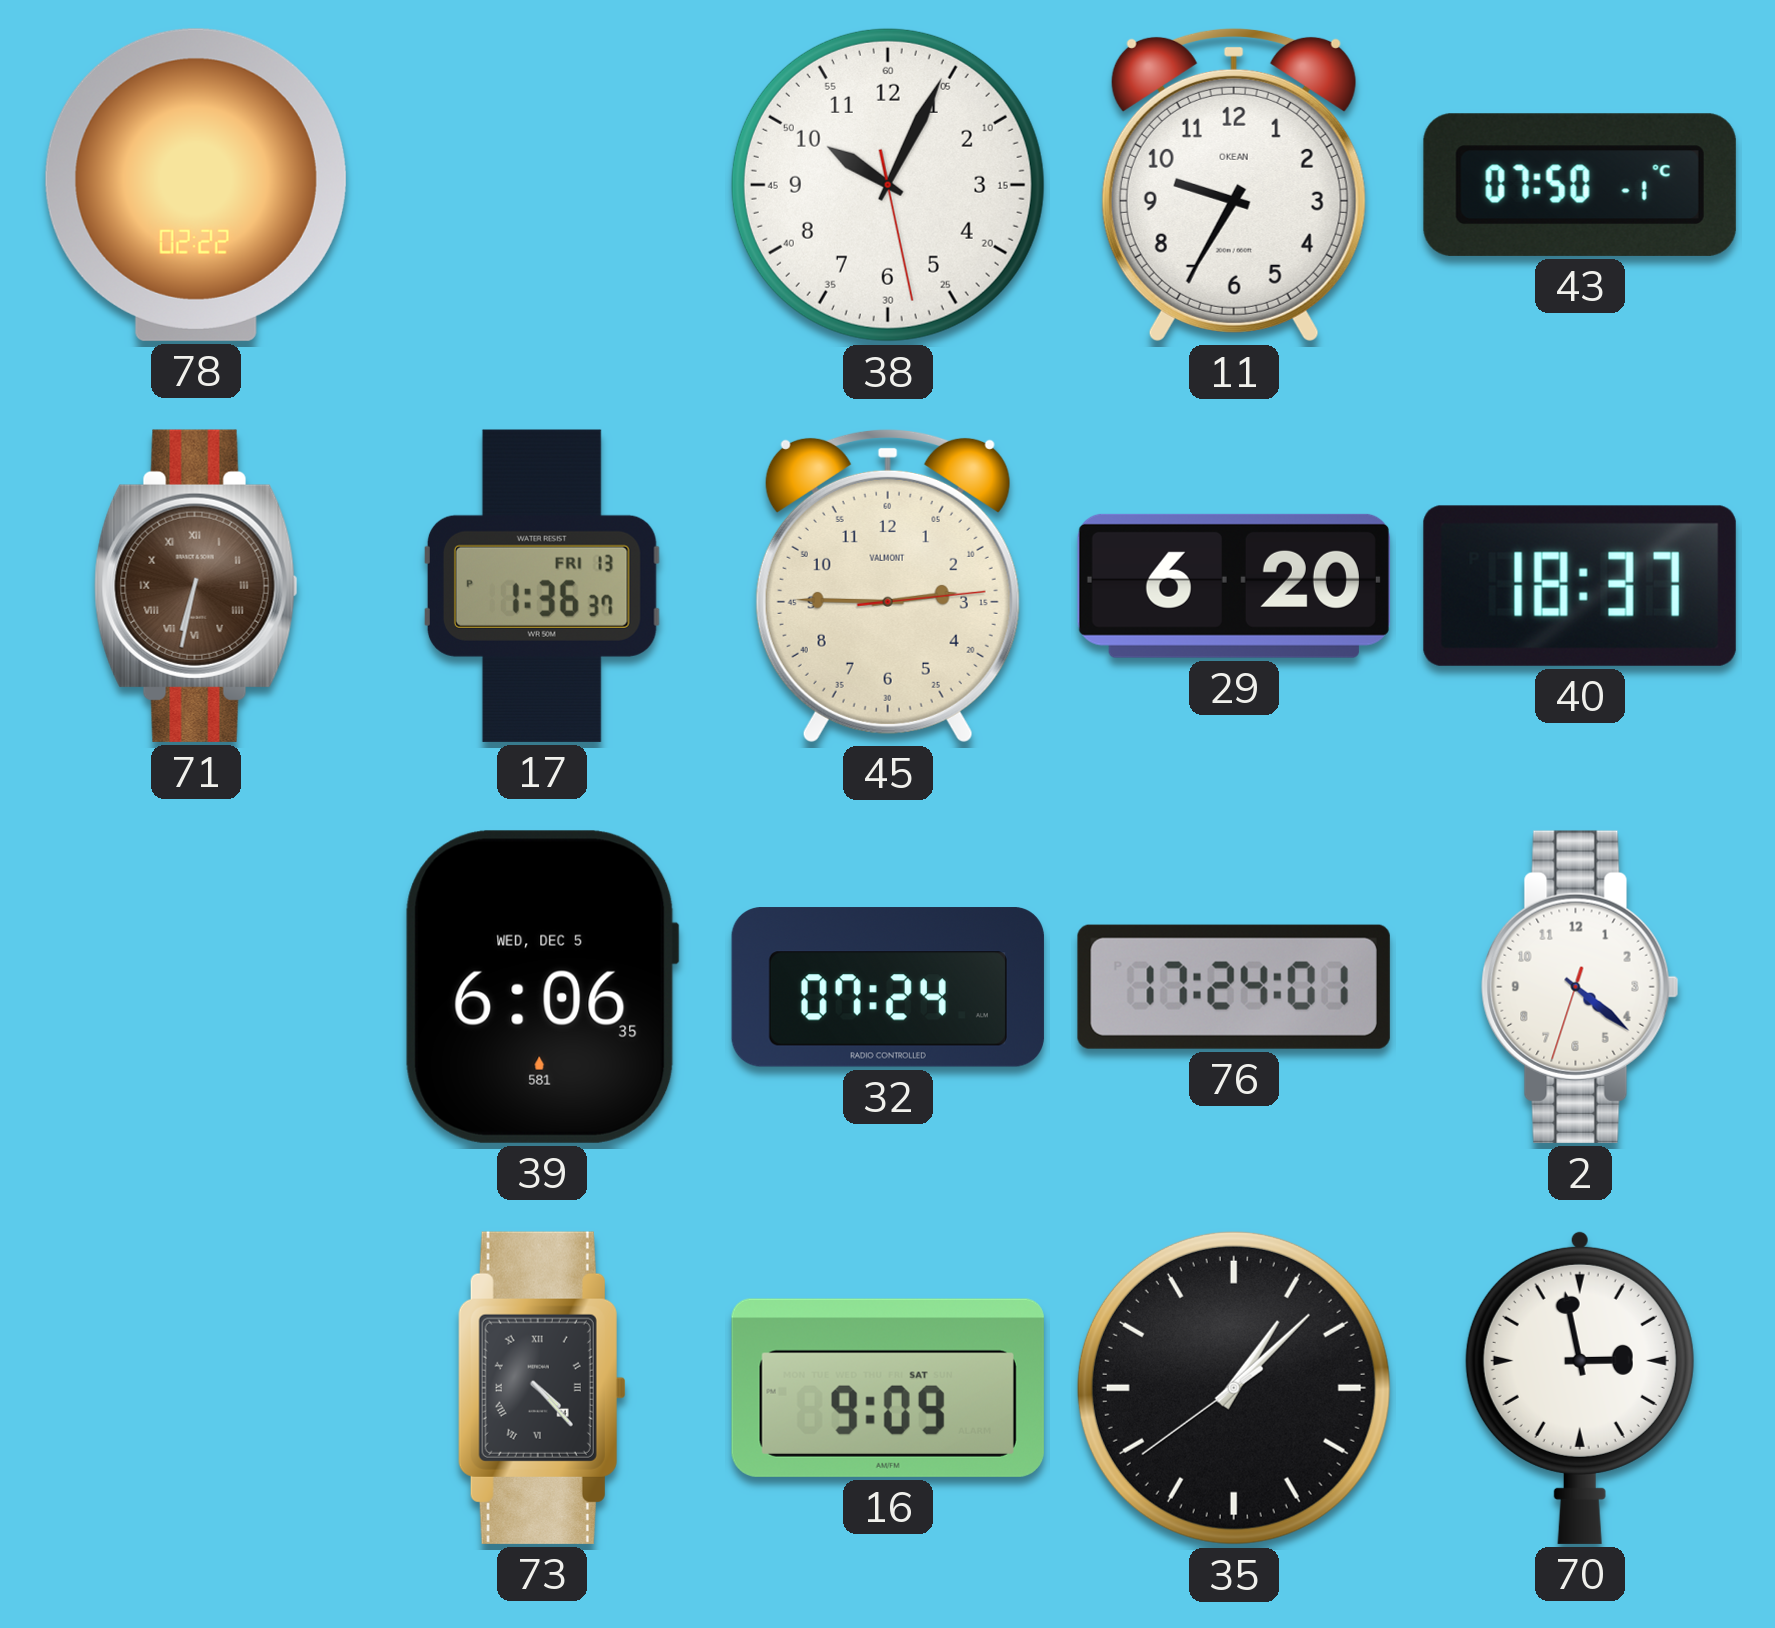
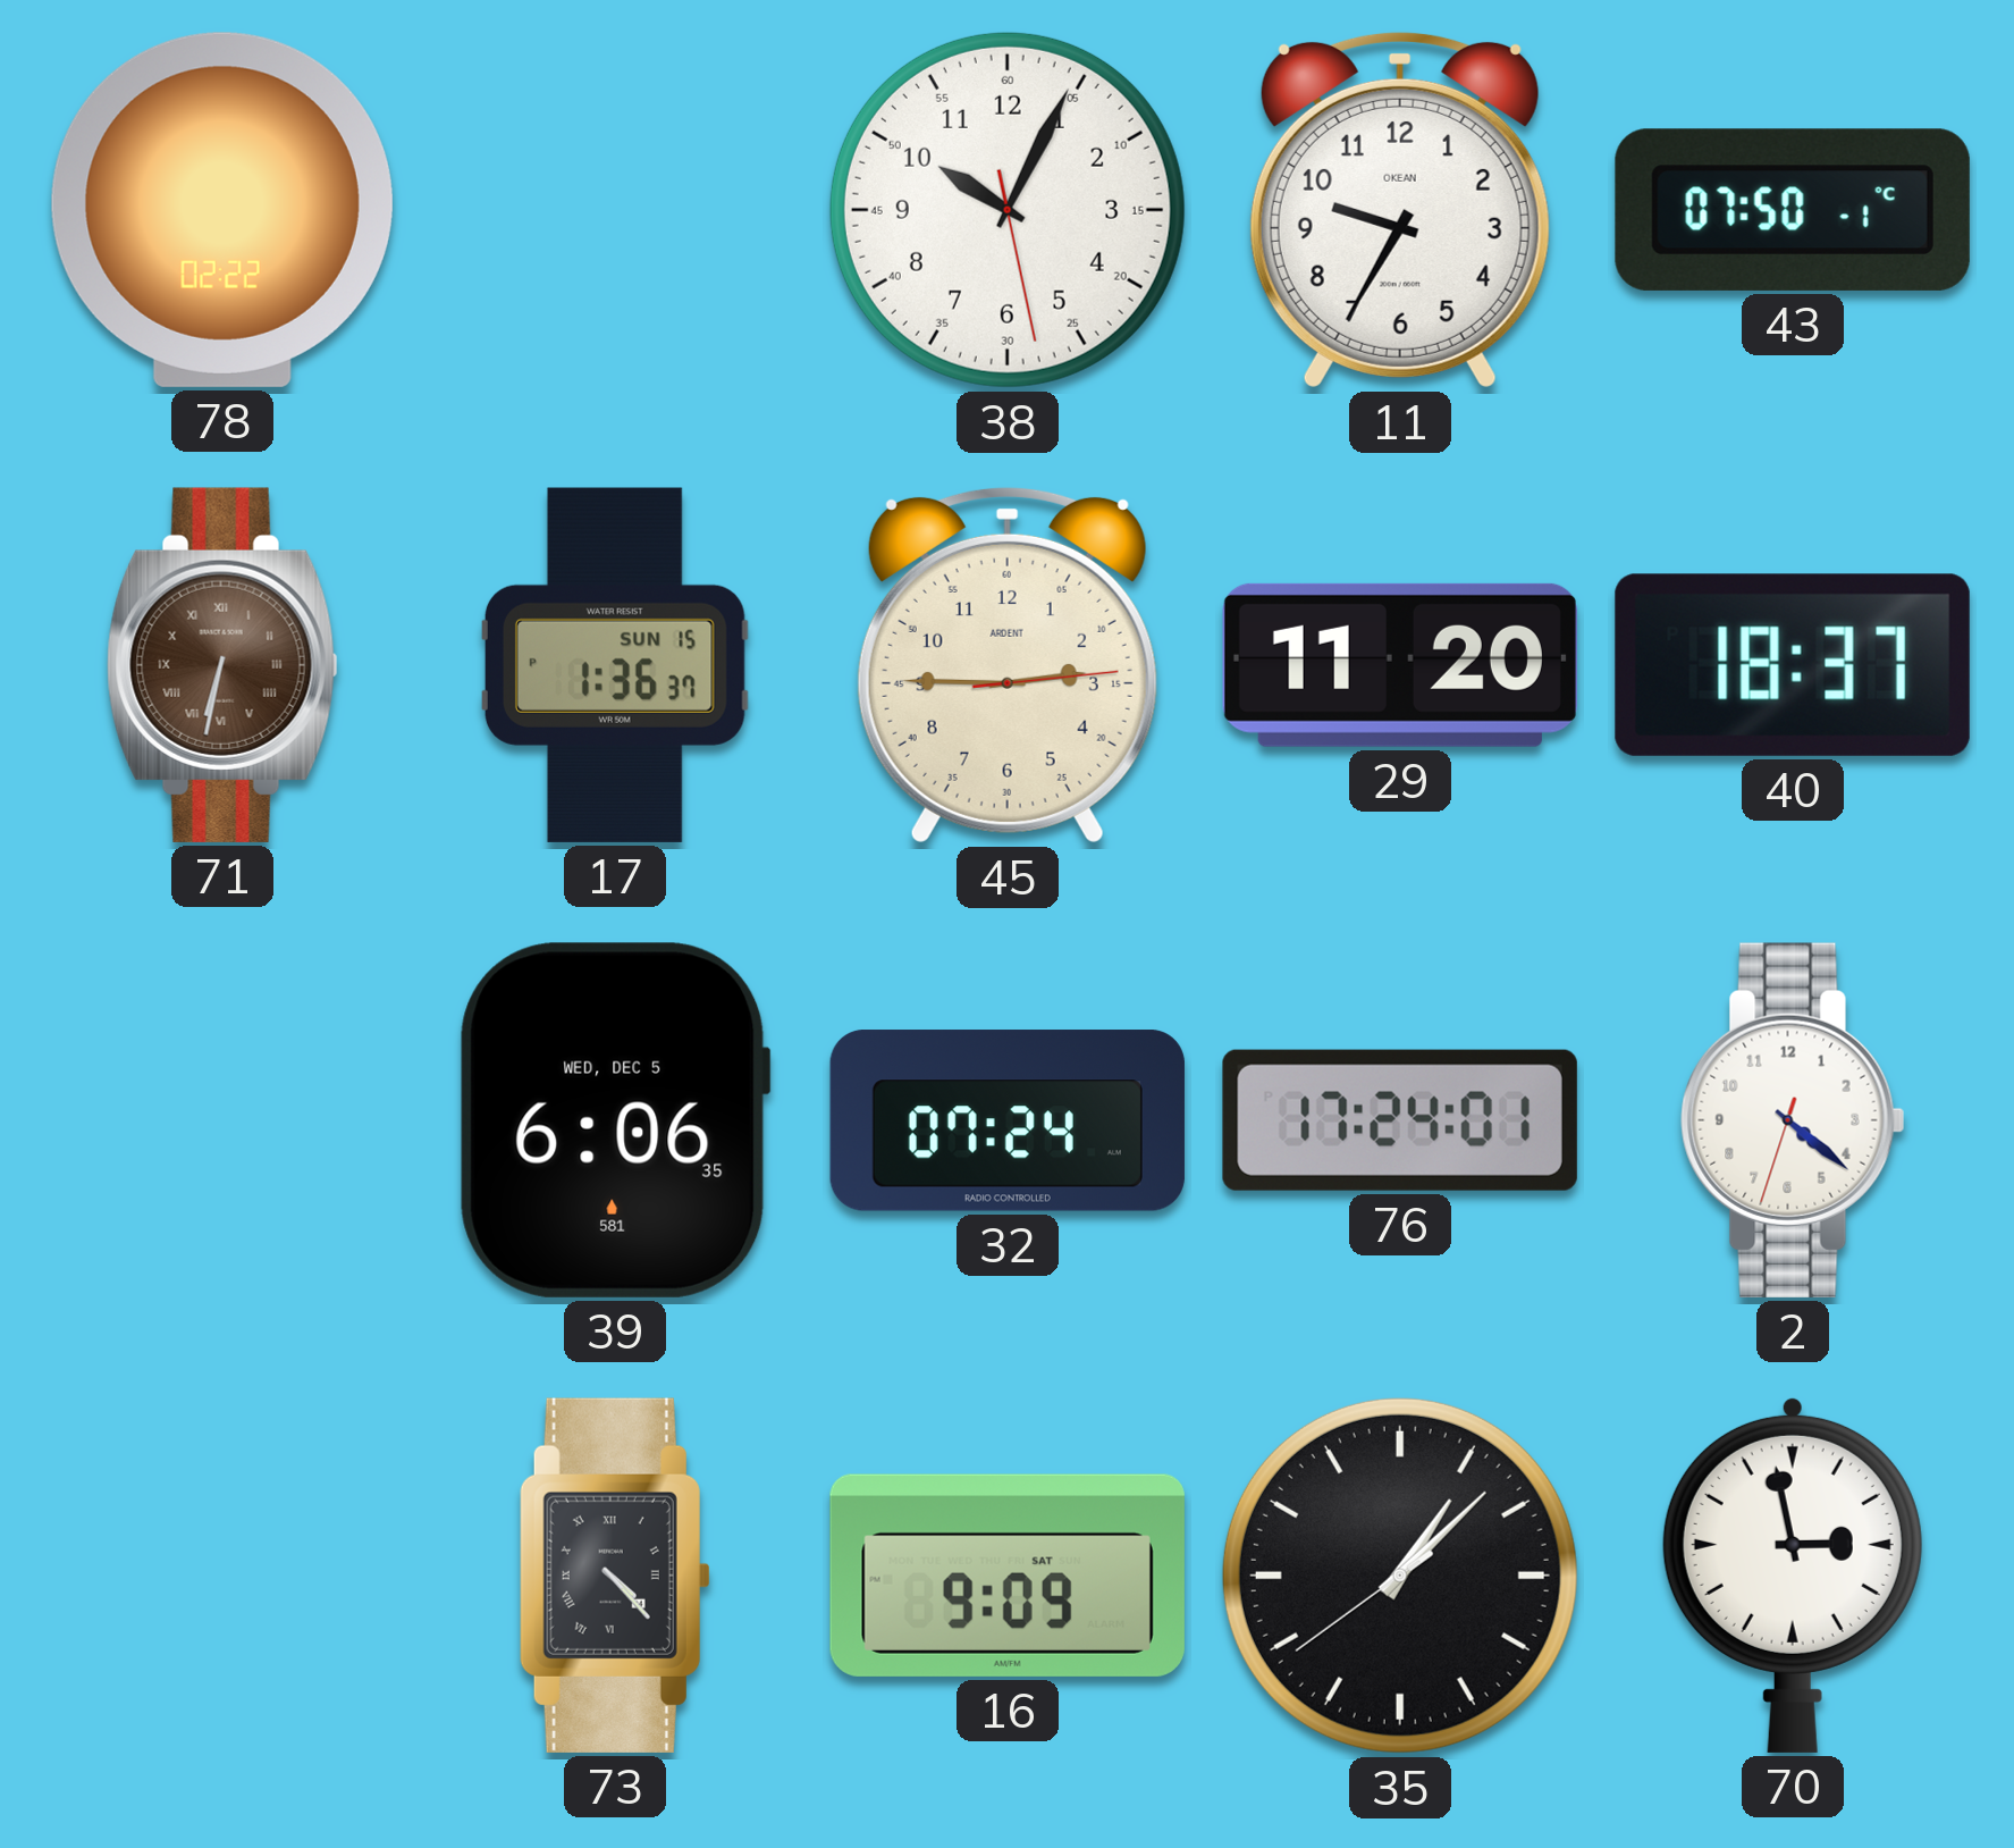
17 date: FRI 13 -> SUN 15
45 brand: VALMONT -> ARDENT
29: 6:20 -> 11:20
